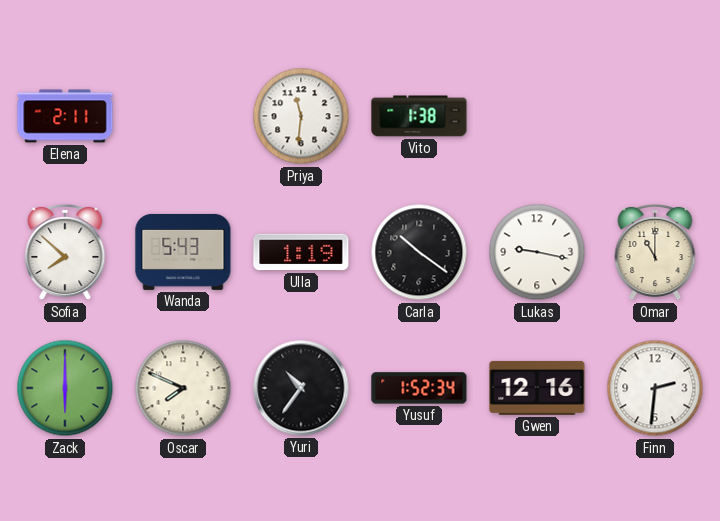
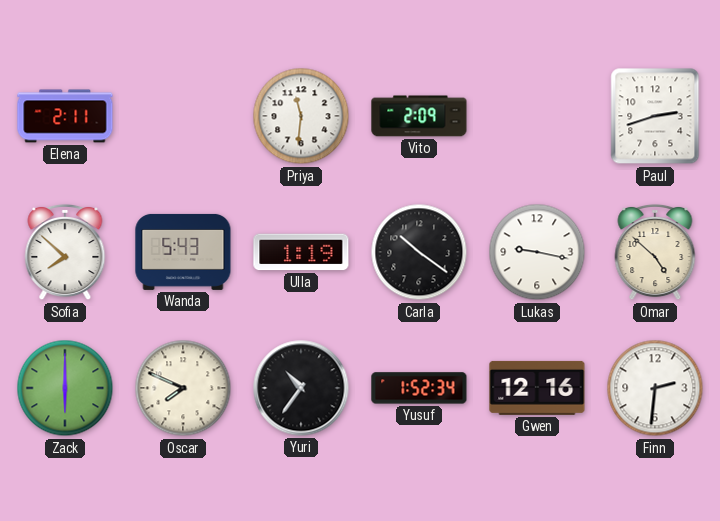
Vito: 1:38 -> 2:09
Paul: none -> 2:42
Omar: 11:00 -> 4:52
